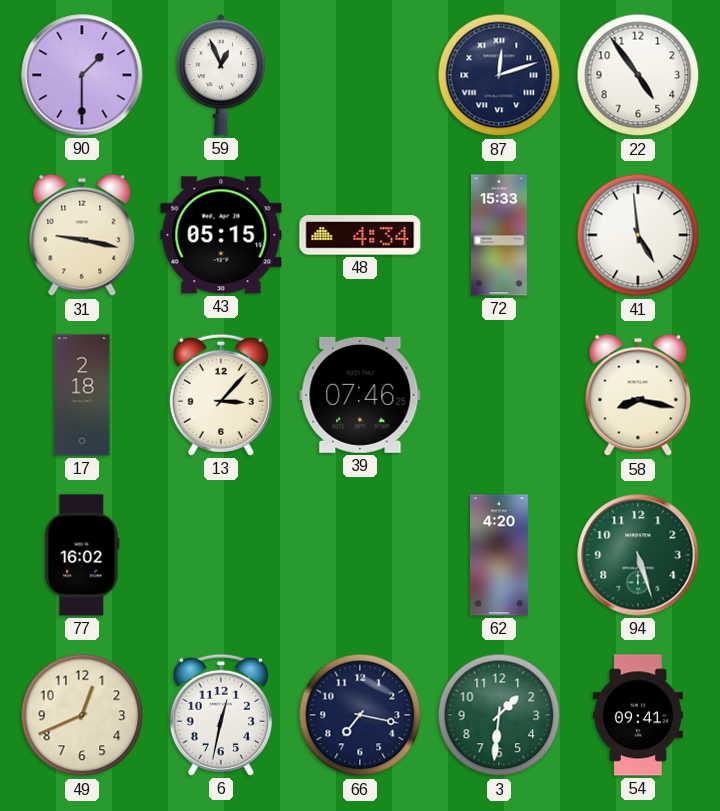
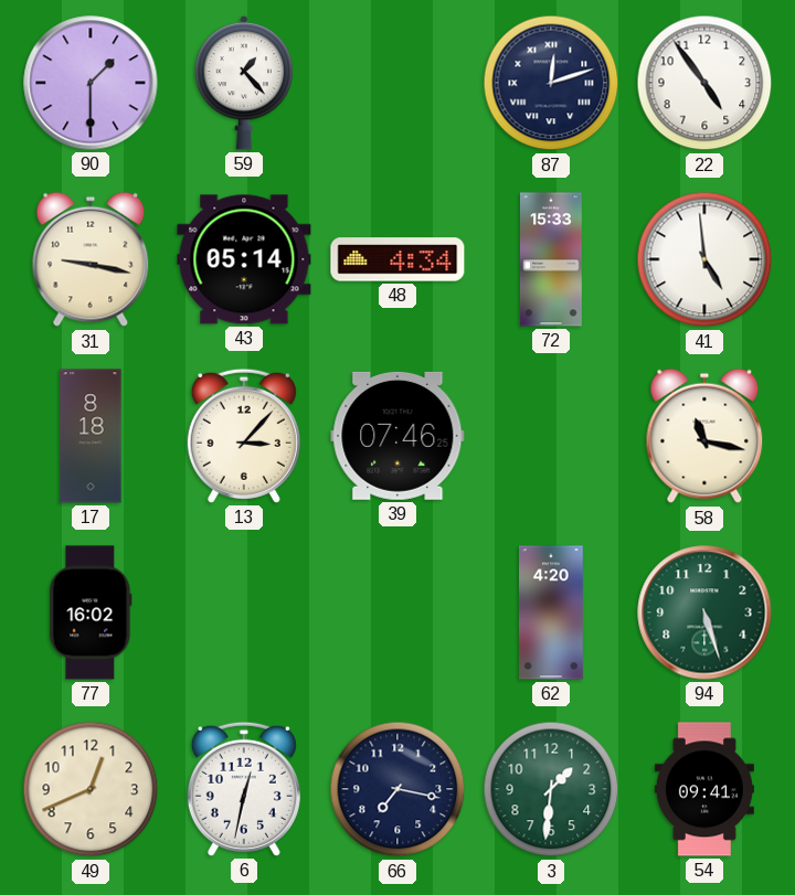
59: 12:56 -> 1:23
43: 05:15 -> 05:14
17: 2:18 -> 8:18
58: 8:17 -> 11:17
